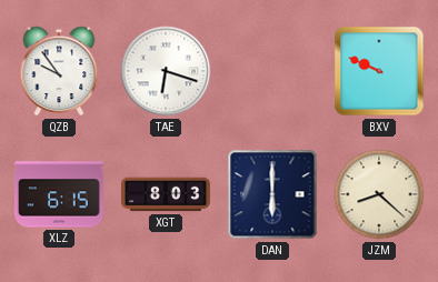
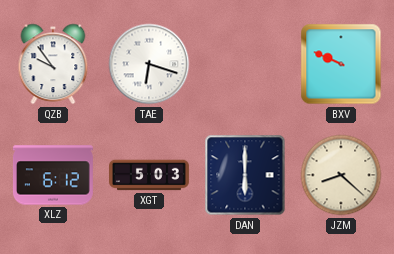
XLZ: 6:15 -> 6:12
XGT: 8:03 -> 5:03
